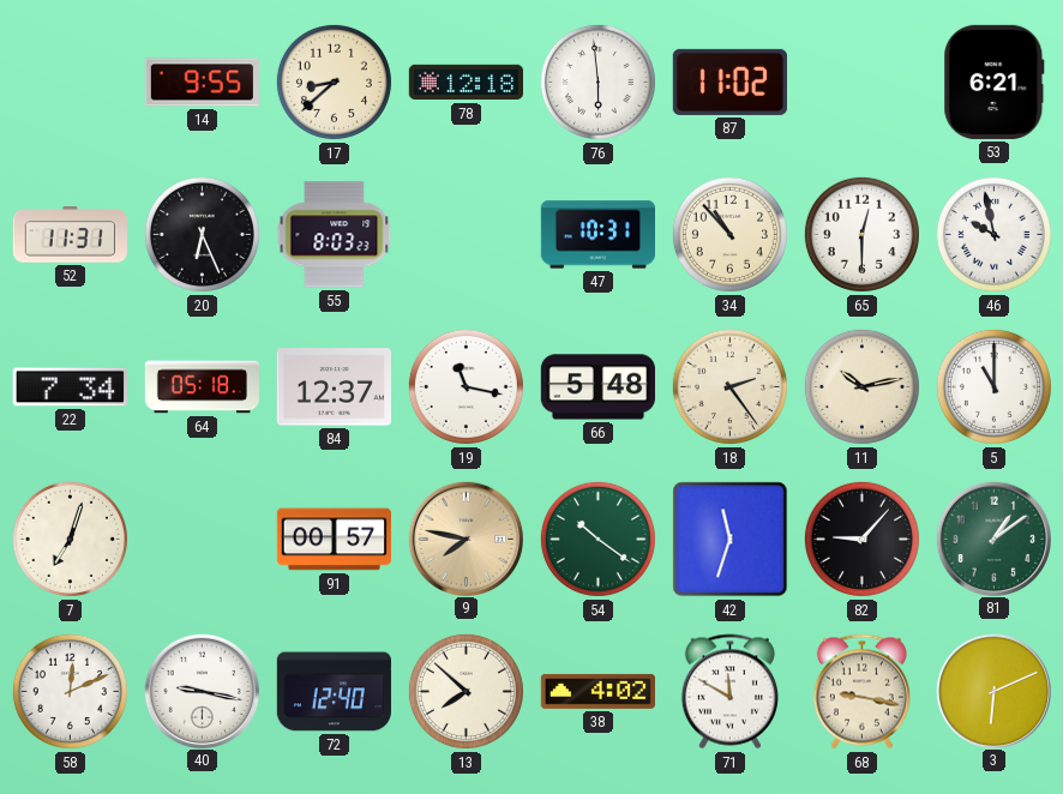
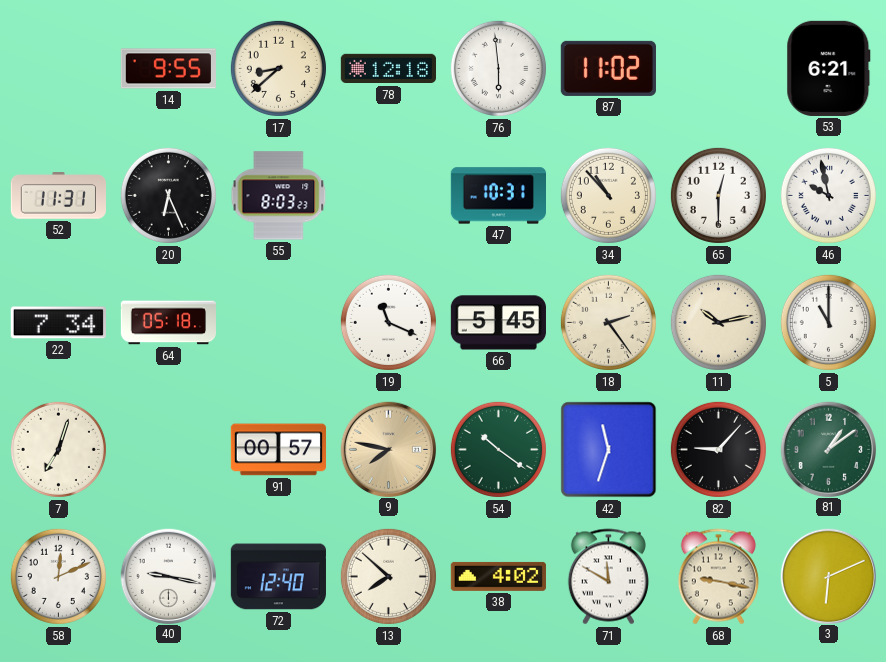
84: 12:37 -> none
19: 11:17 -> 11:19
66: 5:48 -> 5:45
